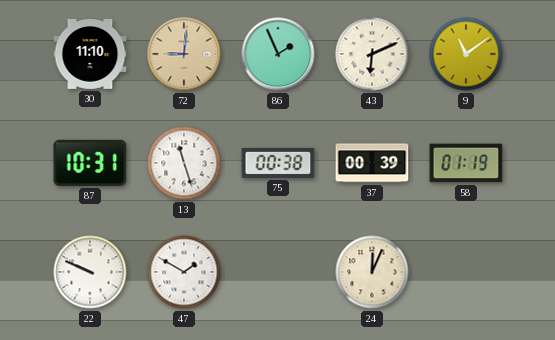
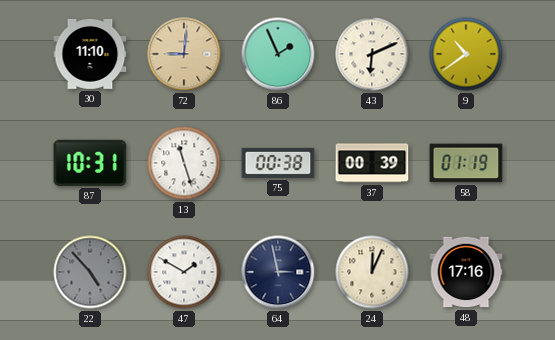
9: 11:09 -> 10:39
22: 9:49 -> 4:53
22 dial: white -> grey
64: none -> 2:58
48: none -> 17:16
